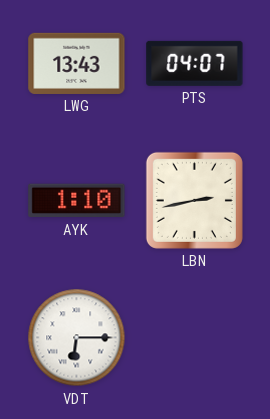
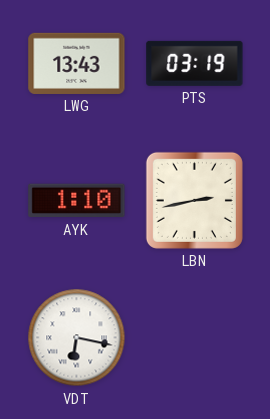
PTS: 04:07 -> 03:19
VDT: 6:15 -> 6:17
